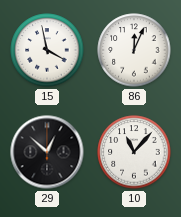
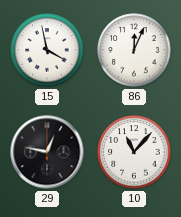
29: 12:52 -> 12:47
